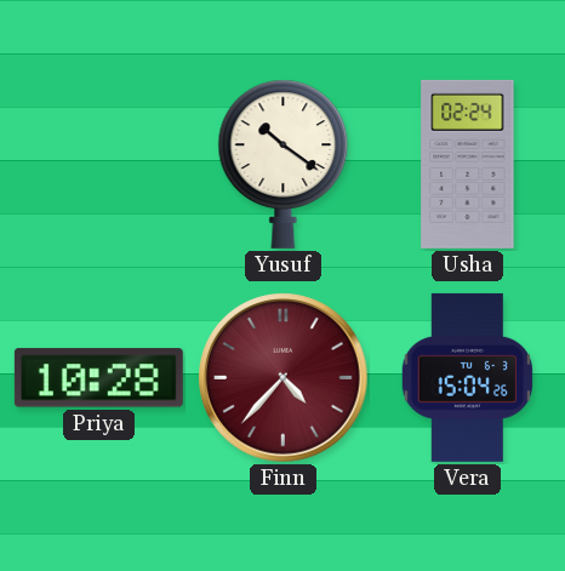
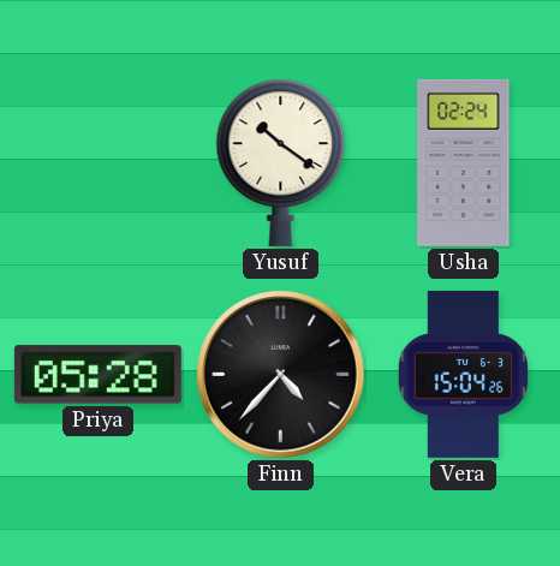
Priya: 10:28 -> 05:28
Finn dial: burgundy -> black
